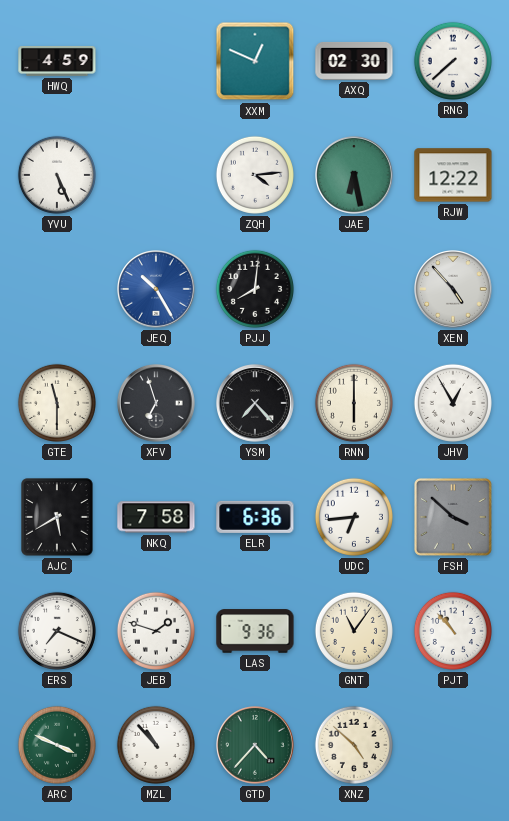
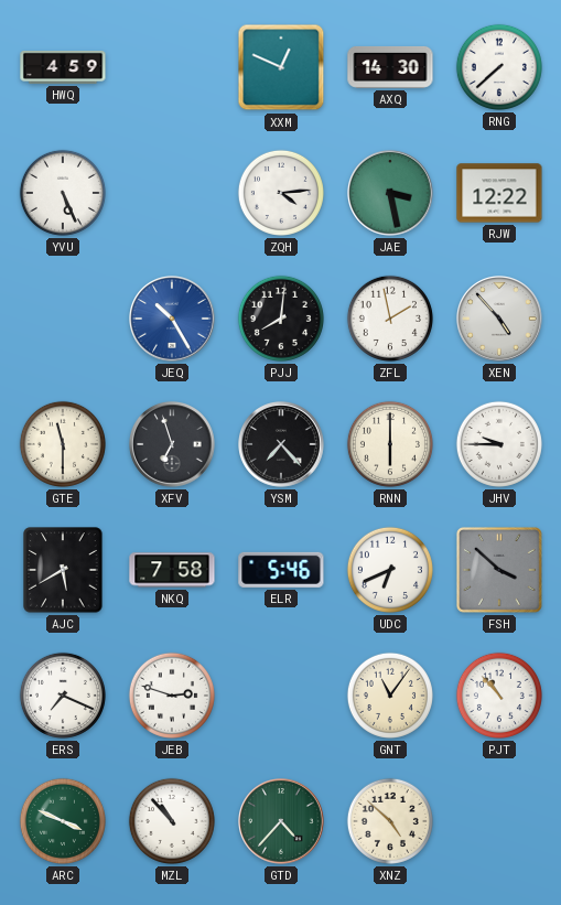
AXQ: 02:30 -> 14:30
JAE: 6:28 -> 3:28
ZFL: none -> 1:58
JHV: 12:55 -> 9:45
ELR: 6:36 -> 5:46
UDC: 6:44 -> 6:41
JEB: 1:48 -> 2:48
LAS: 9:36 -> none
